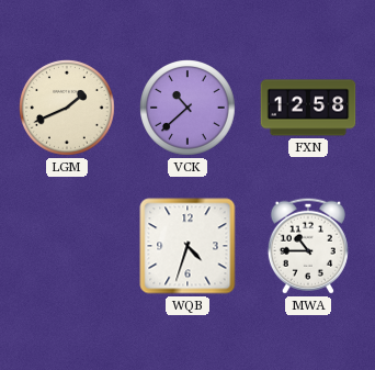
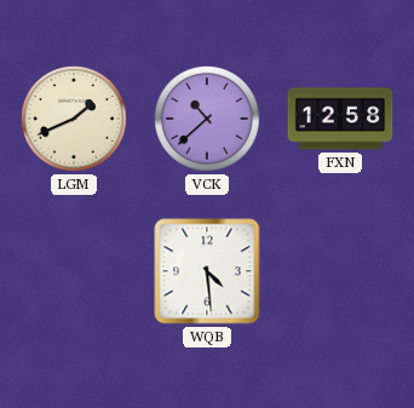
WQB: 4:33 -> 4:29
MWA: 10:45 -> none
